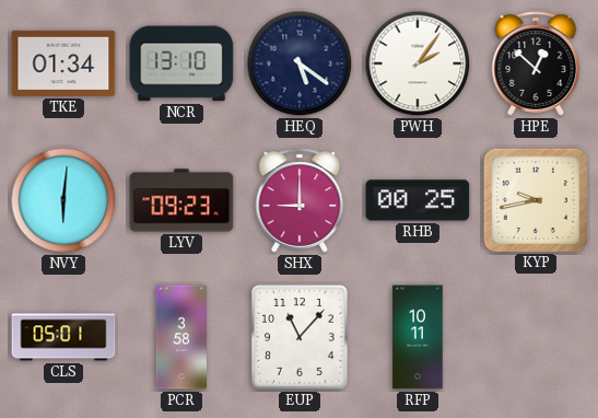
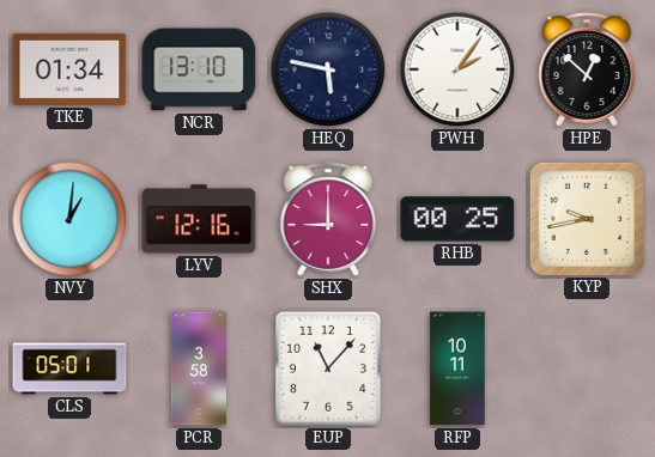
HEQ: 5:21 -> 5:47
NVY: 6:01 -> 1:01
LYV: 09:23 -> 12:16
